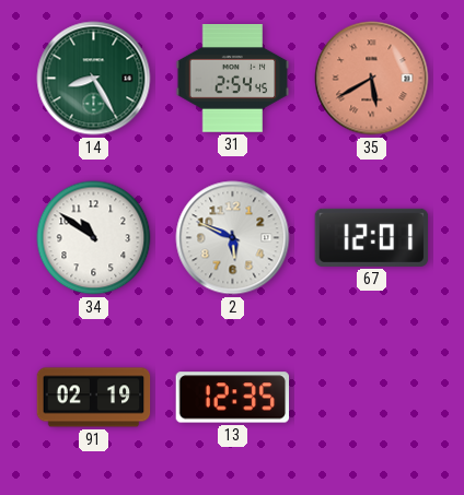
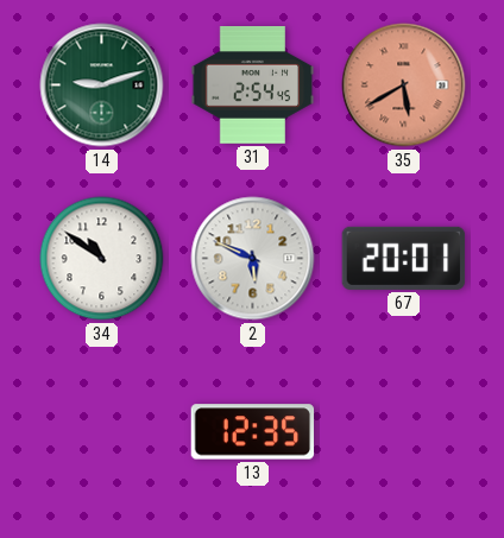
14: 8:25 -> 9:12
67: 12:01 -> 20:01
91: 02:19 -> none
